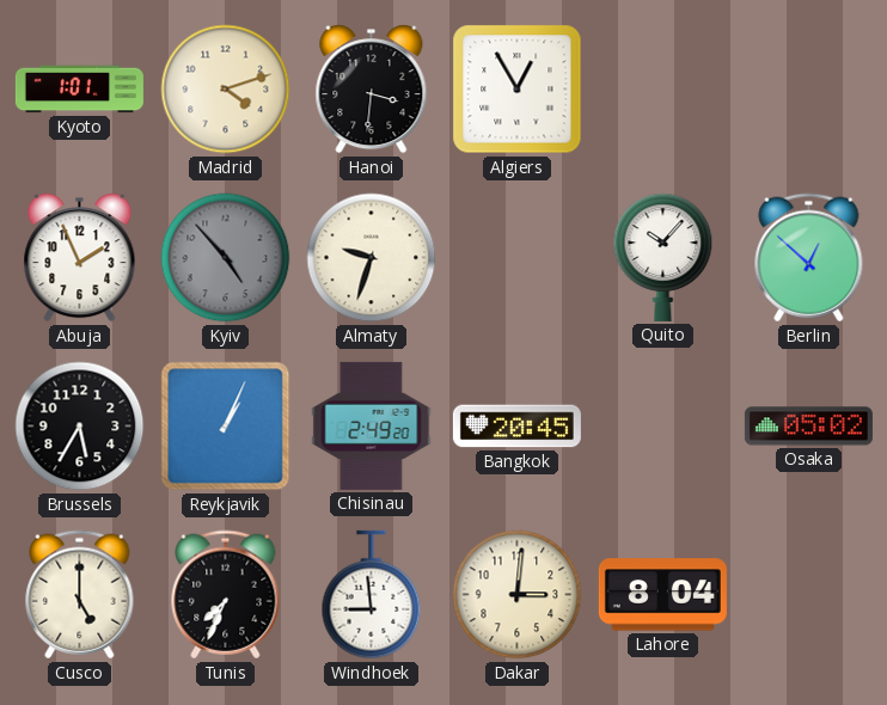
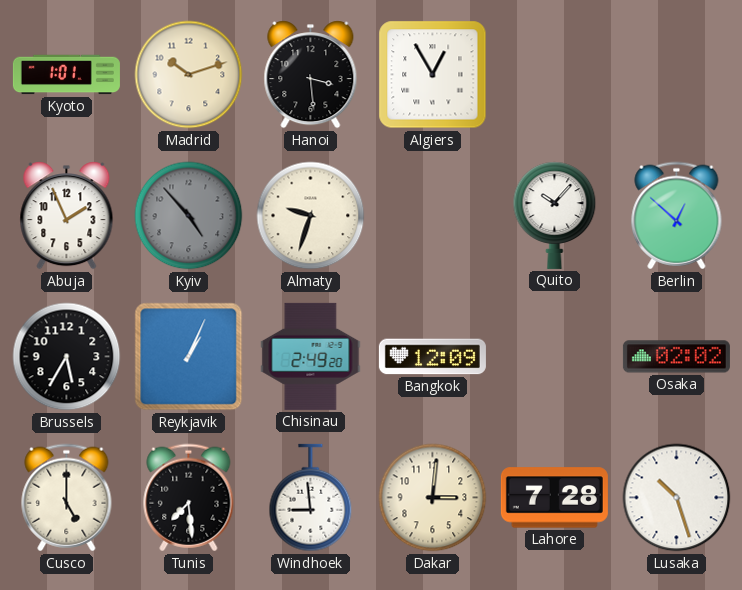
Madrid: 4:12 -> 10:12
Hanoi: 3:31 -> 3:29
Bangkok: 20:45 -> 12:09
Osaka: 05:02 -> 02:02
Tunis: 7:34 -> 7:29
Lahore: 8:04 -> 7:28
Lusaka: none -> 10:27
